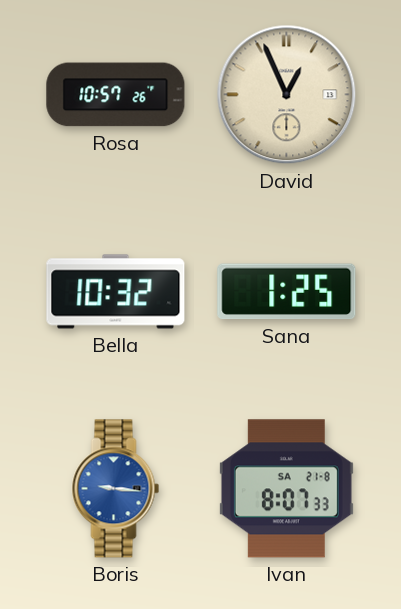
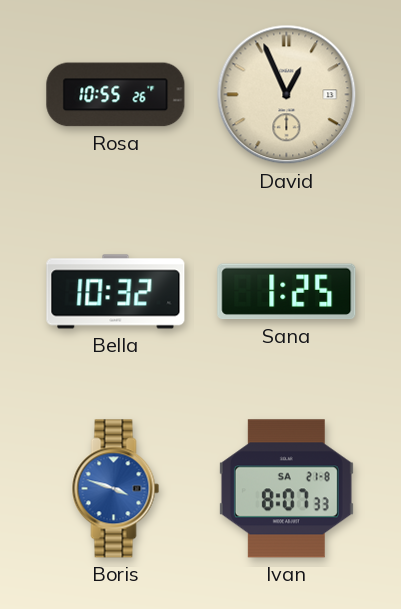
Rosa: 10:57 -> 10:55
Boris: 9:16 -> 3:48
